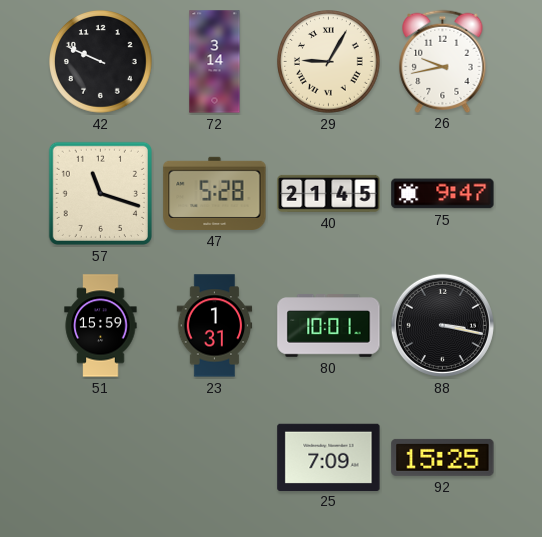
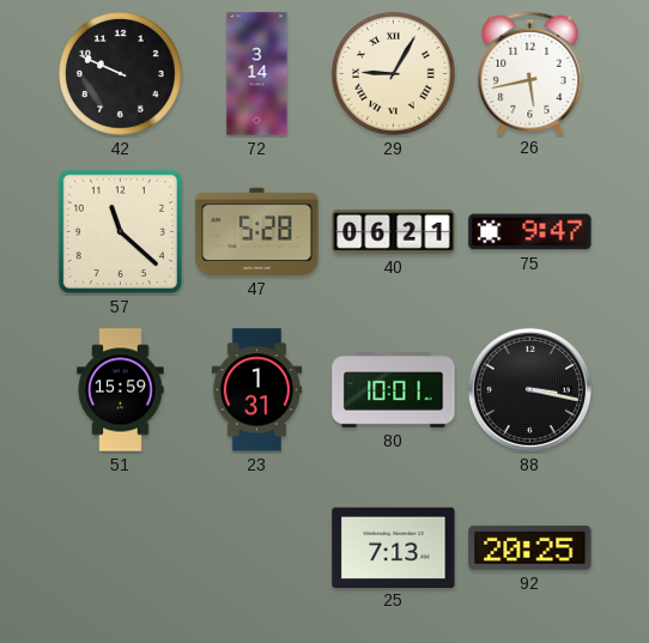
26: 9:43 -> 5:43
57: 11:18 -> 11:22
40: 21:45 -> 06:21
25: 7:09 -> 7:13
92: 15:25 -> 20:25
